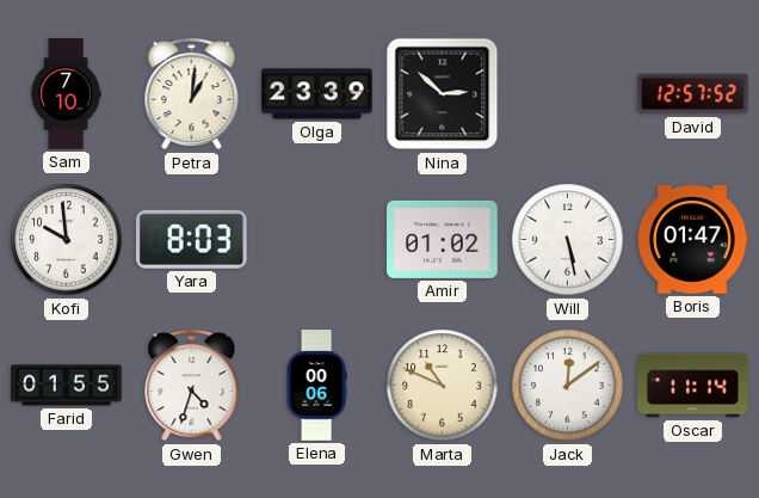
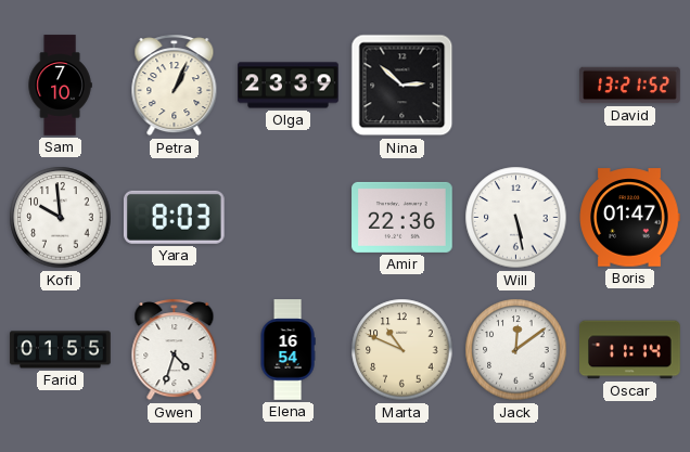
Petra: 1:01 -> 1:04
David: 12:57 -> 13:21
Amir: 01:02 -> 22:36
Elena: 00:06 -> 16:54
